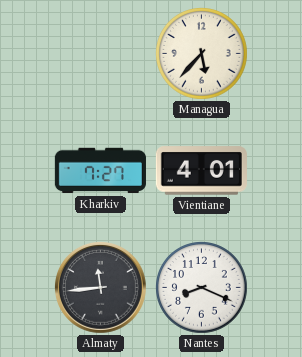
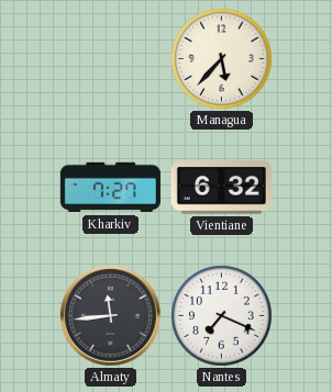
Vientiane: 4:01 -> 6:32
Nantes: 8:19 -> 7:19
